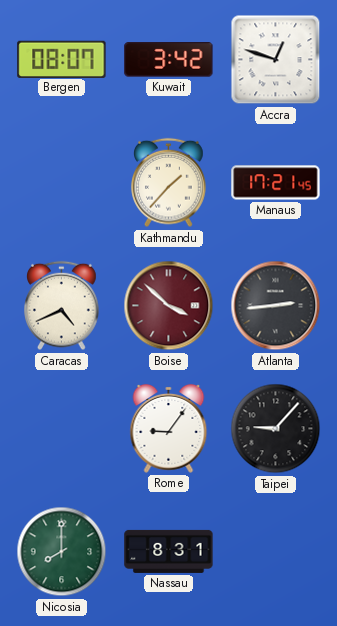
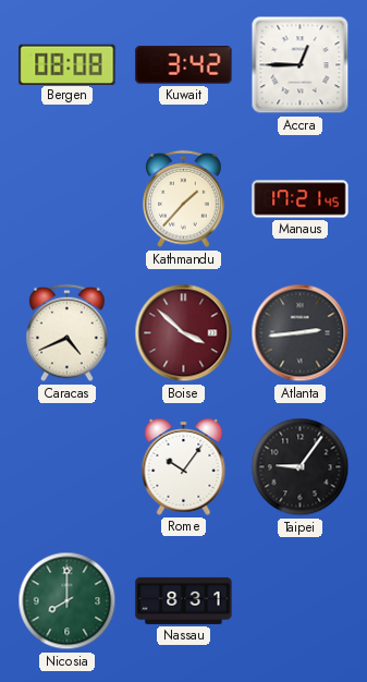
Bergen: 08:07 -> 08:08
Accra: 12:48 -> 12:45
Rome: 9:06 -> 10:06
Taipei: 9:07 -> 9:06
